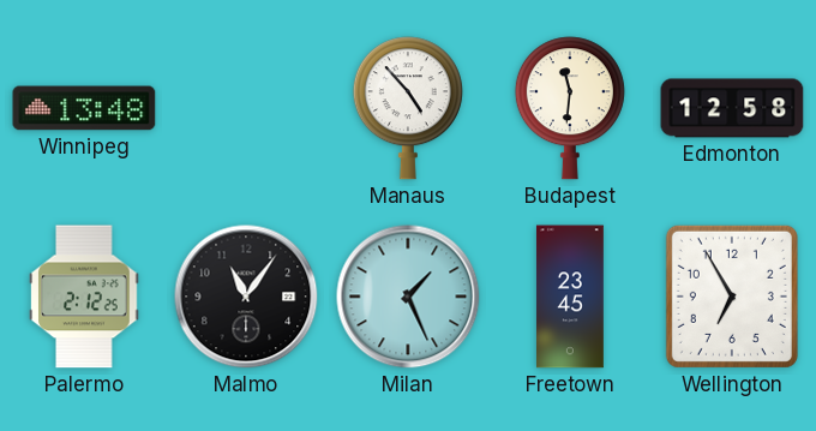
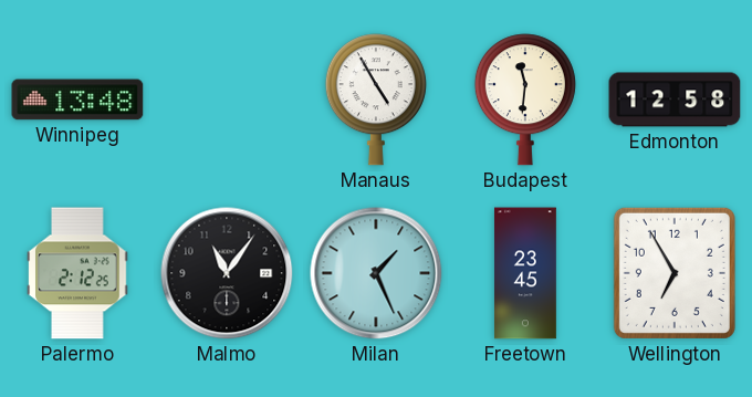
Manaus: 4:53 -> 4:55
